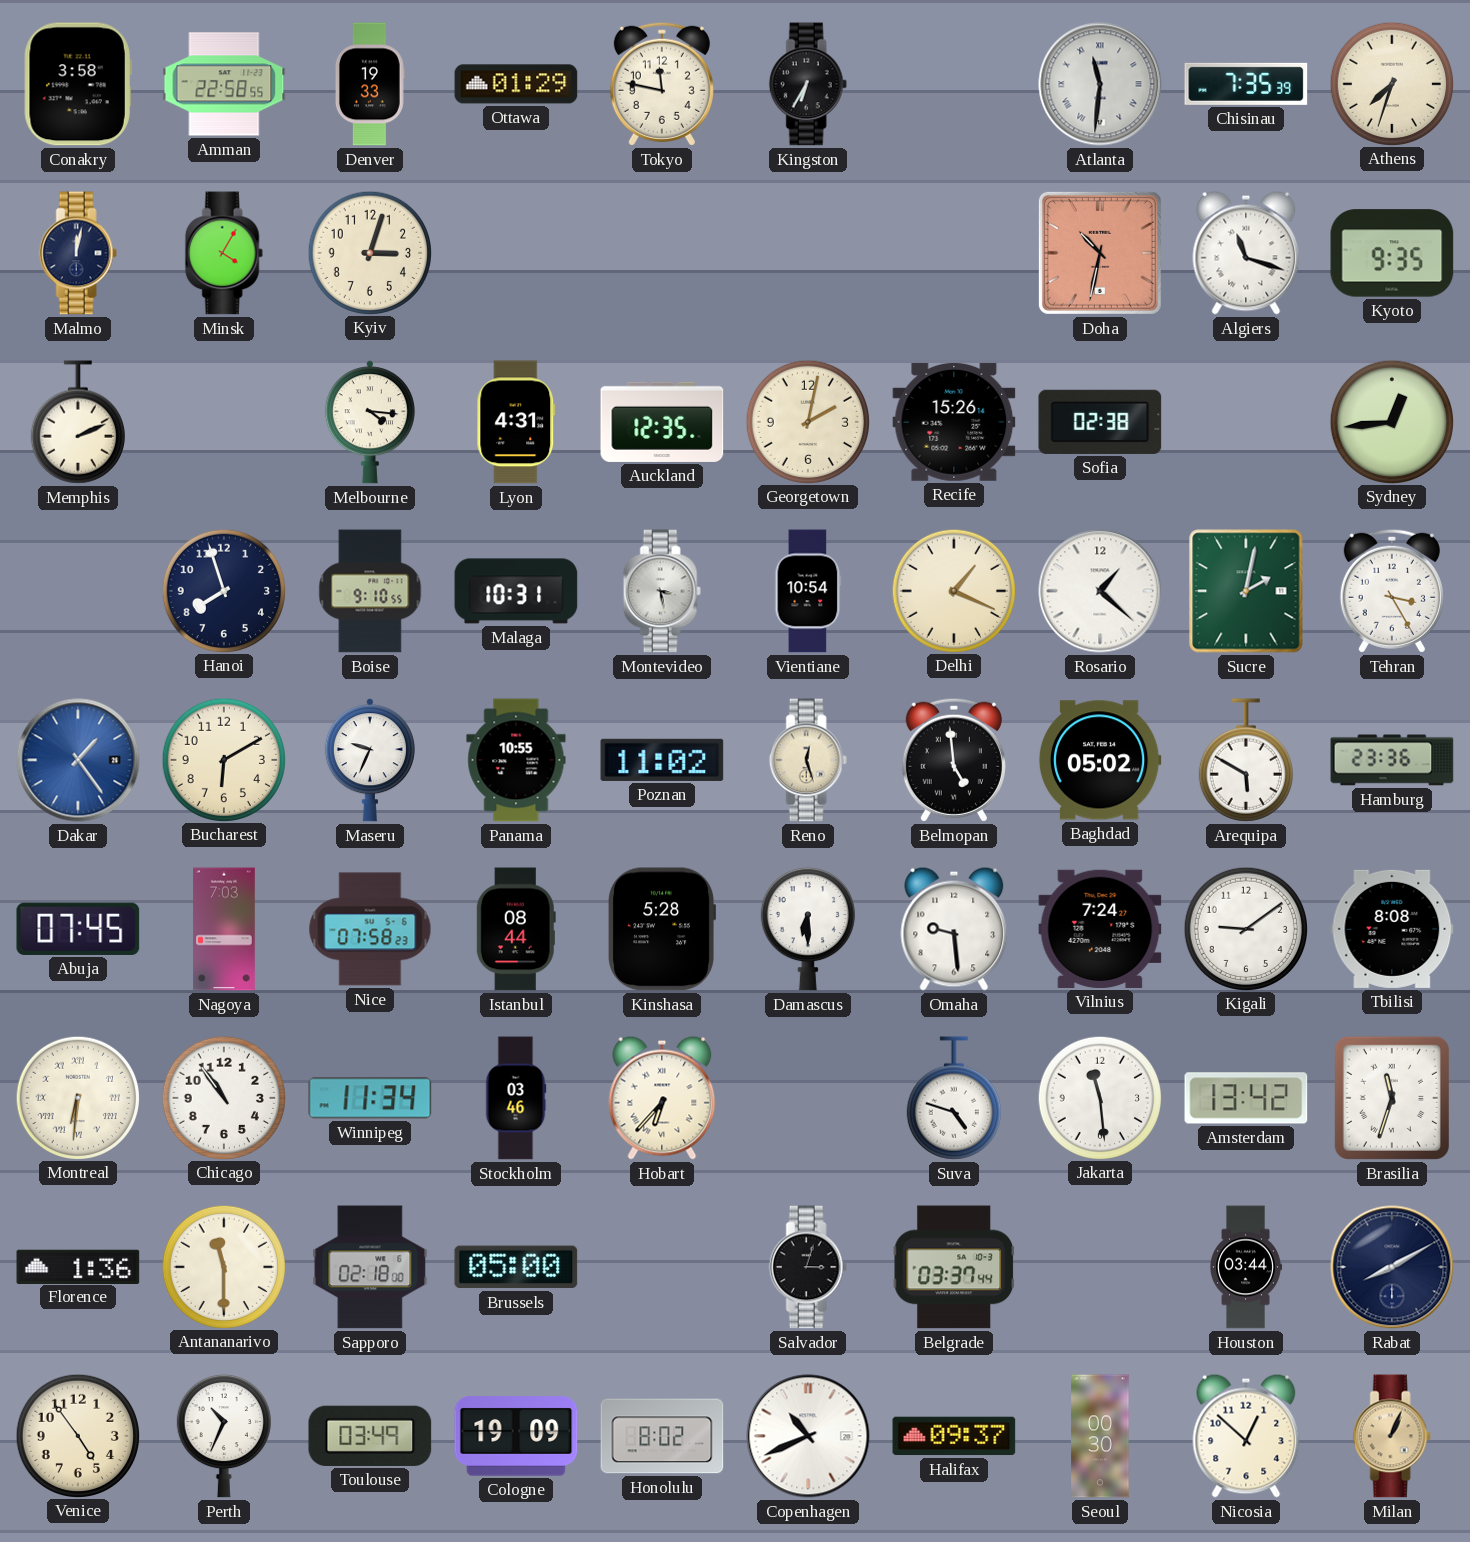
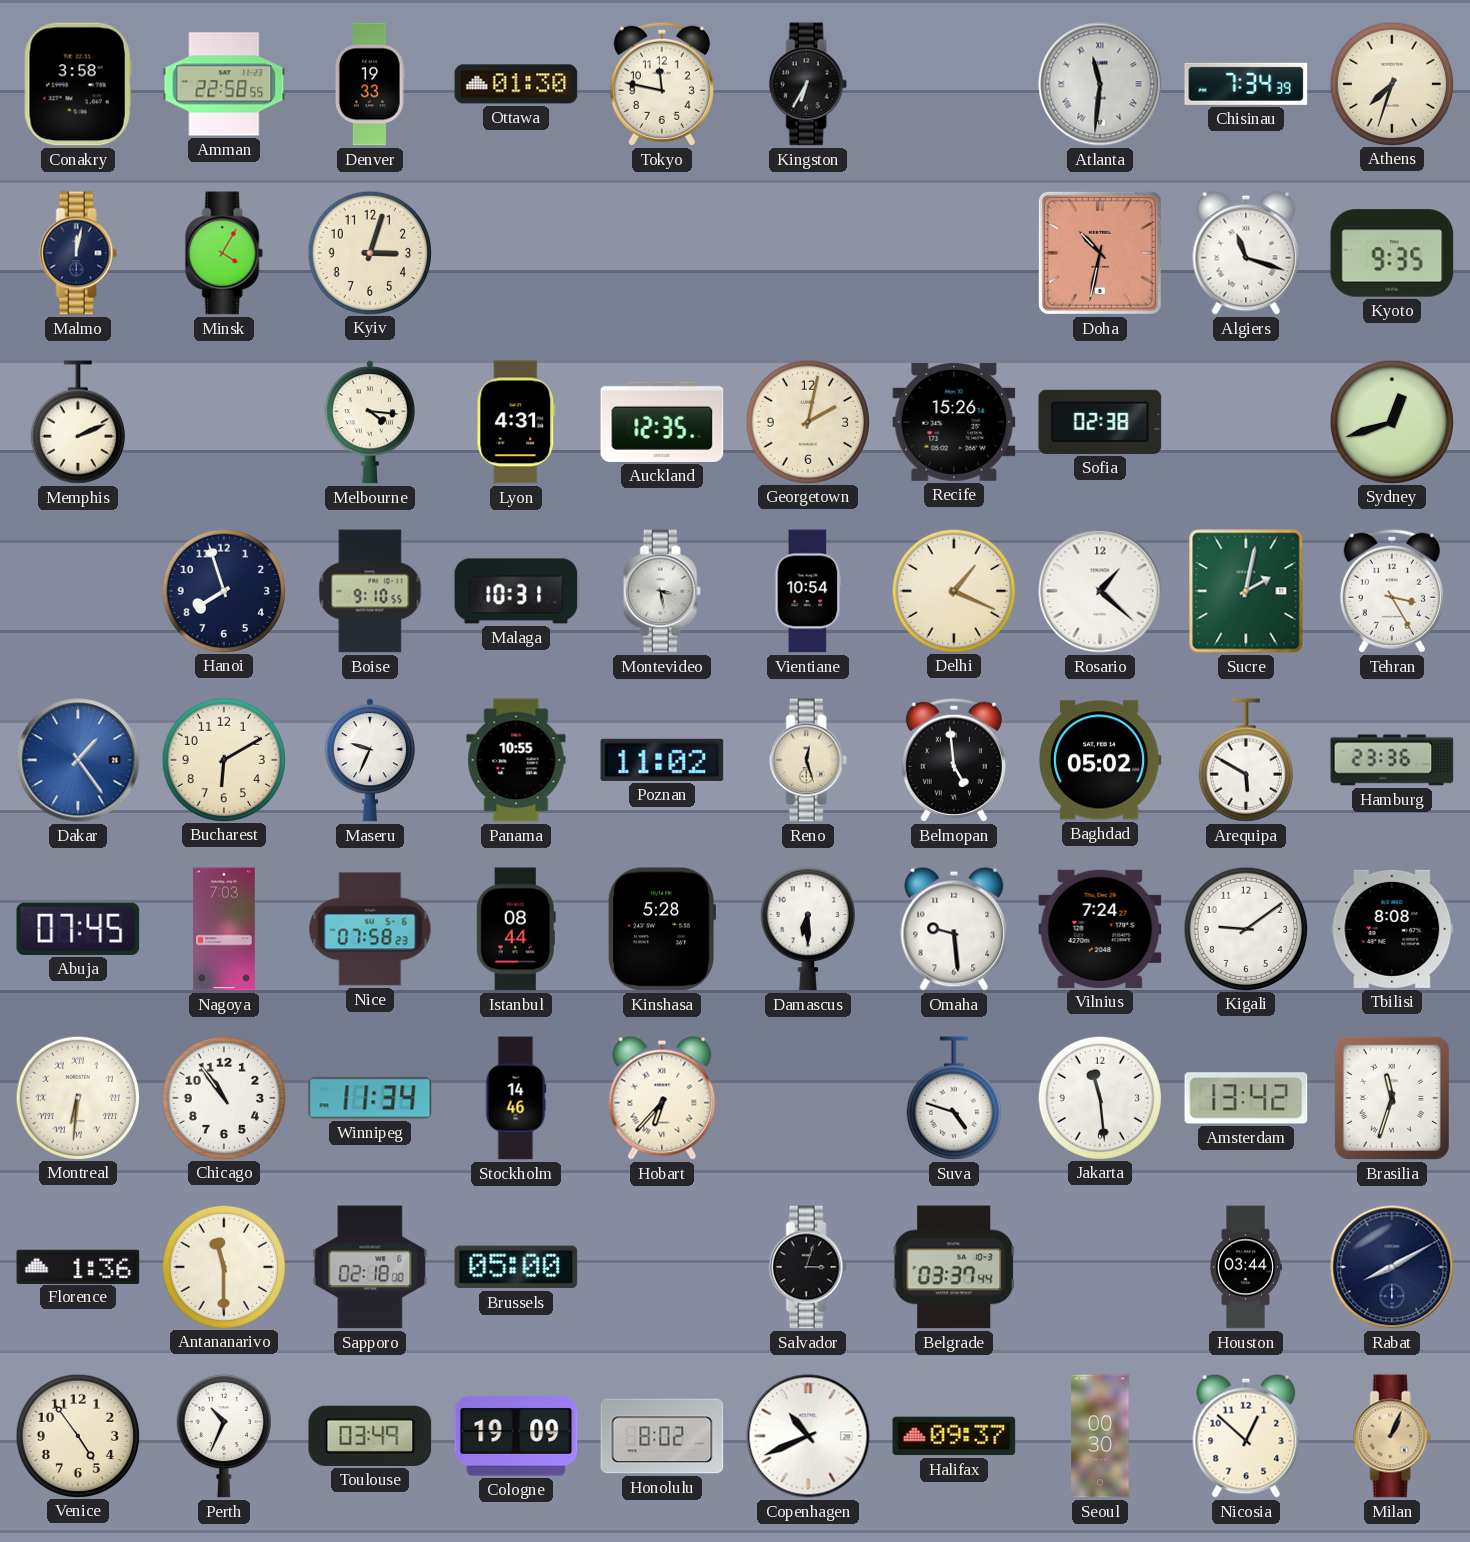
Ottawa: 01:29 -> 01:30
Chisinau: 7:35 -> 7:34
Sydney: 12:44 -> 12:42
Stockholm: 03:46 -> 14:46
